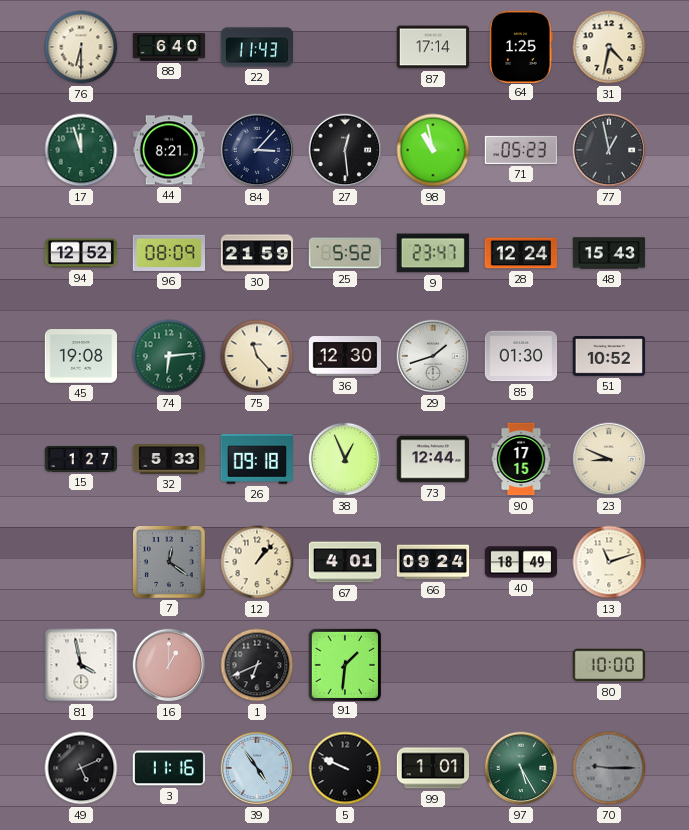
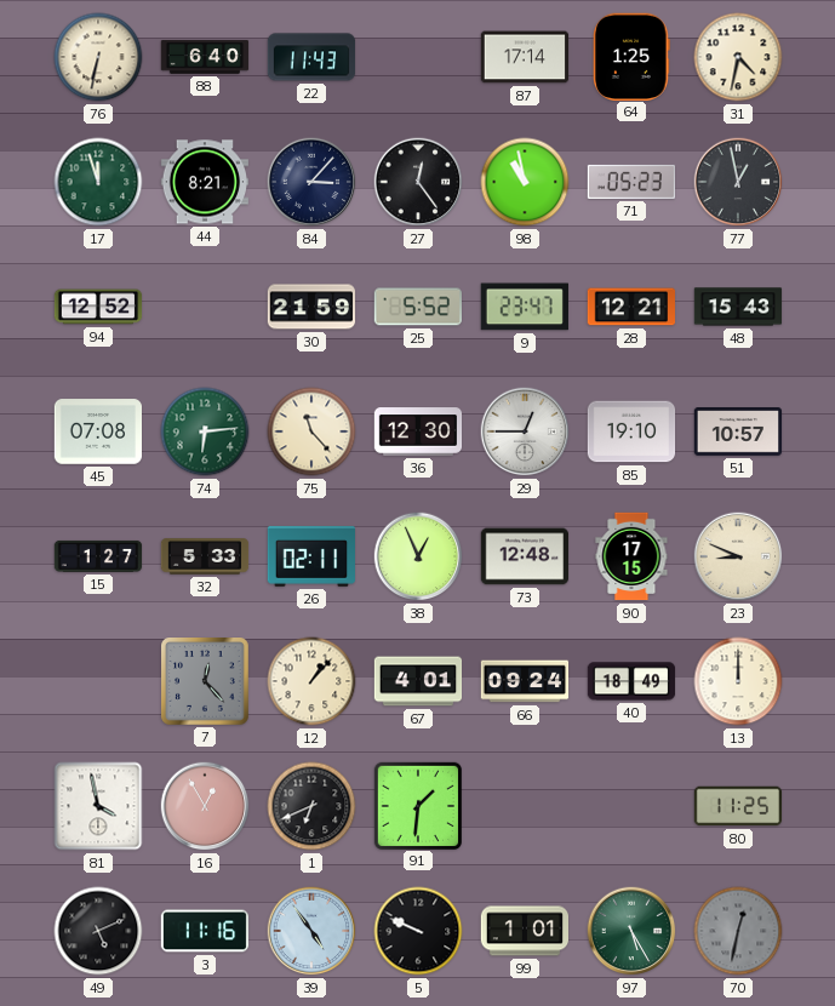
76: 6:30 -> 6:32
27: 12:29 -> 12:24
96: 08:09 -> none
28: 12:24 -> 12:21
45: 19:08 -> 07:08
29: 1:42 -> 12:45
85: 01:30 -> 19:10
51: 10:52 -> 10:57
26: 09:18 -> 02:11
73: 12:44 -> 12:48
7: 12:21 -> 12:23
13: 11:12 -> 12:00
16: 1:00 -> 12:55
80: 10:00 -> 11:25
70: 9:15 -> 12:32
